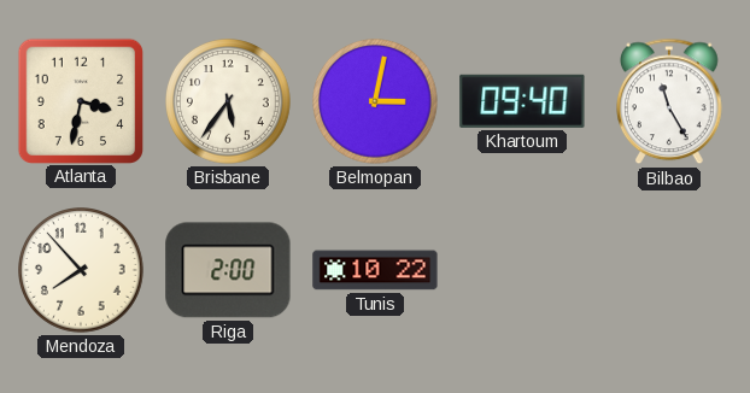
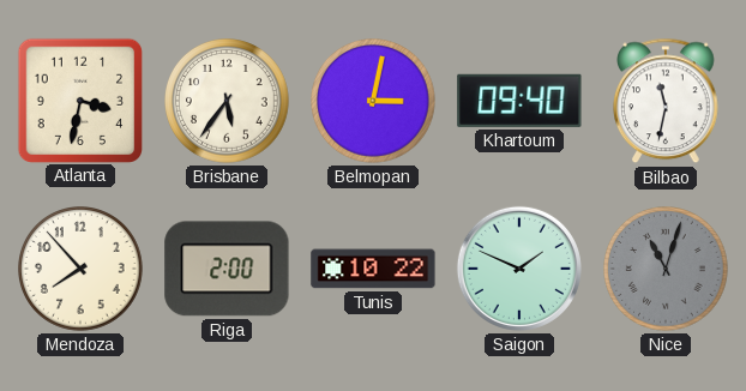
Bilbao: 11:25 -> 11:32
Saigon: none -> 1:49
Nice: none -> 11:03
